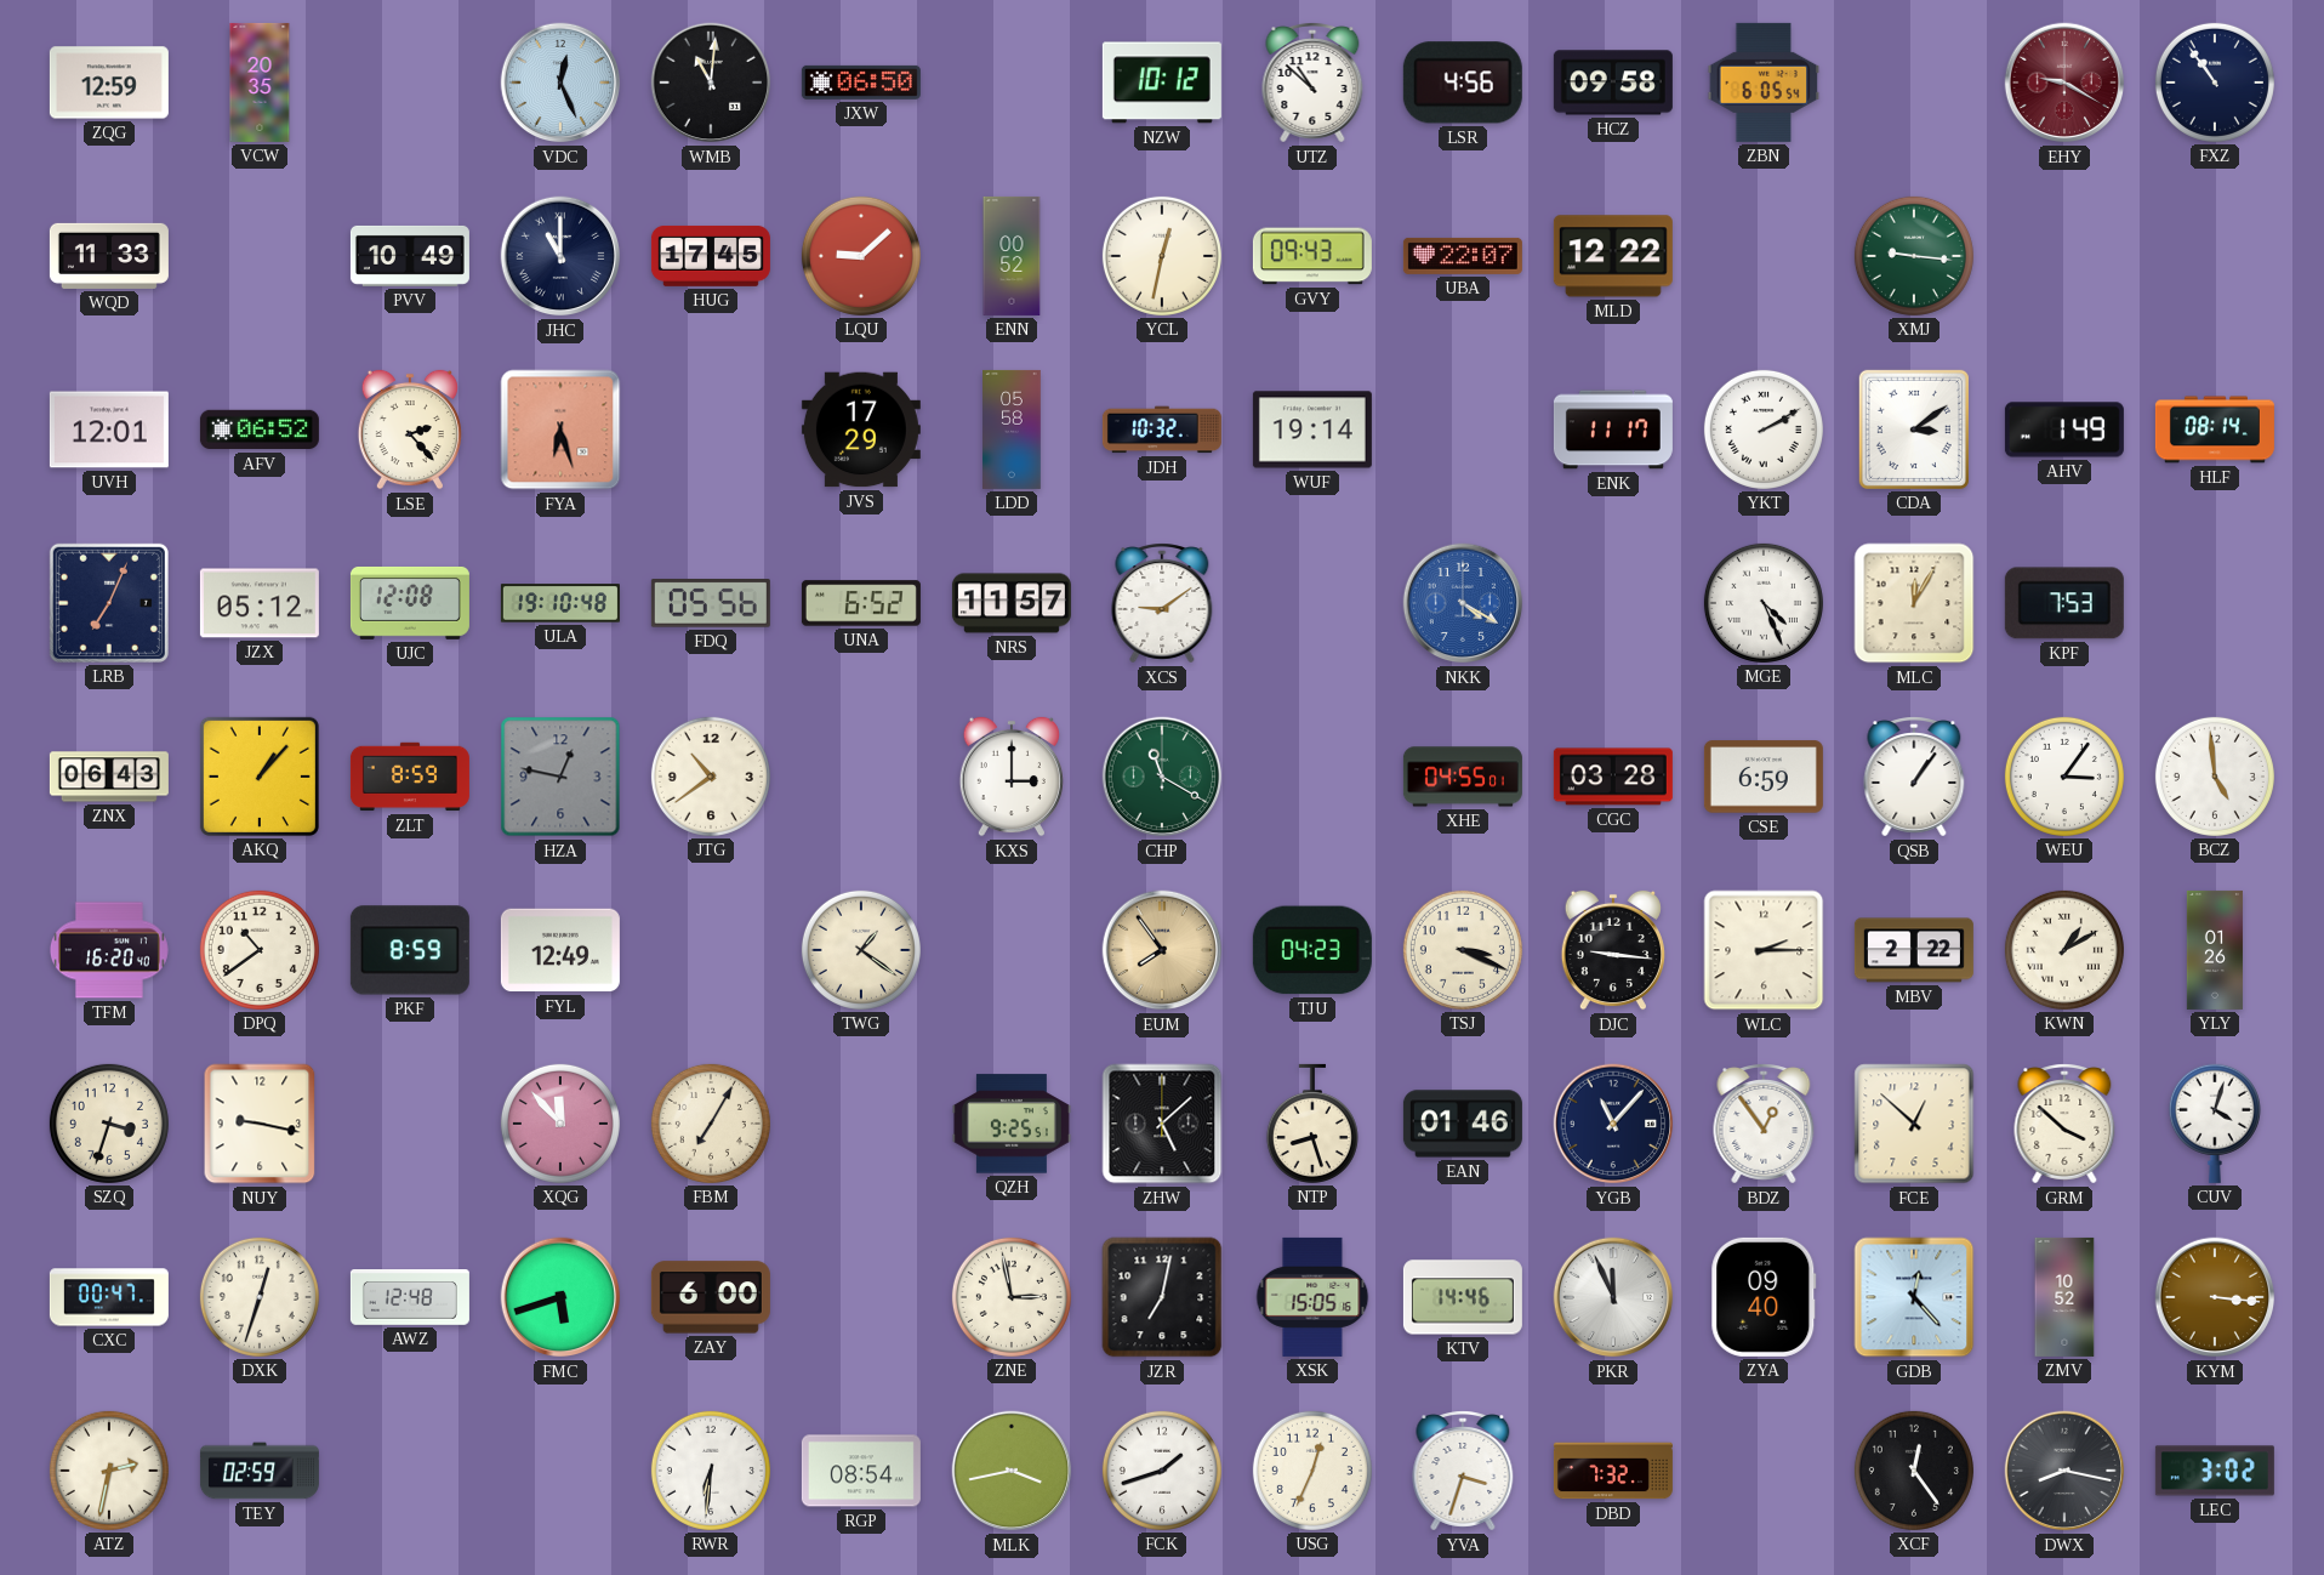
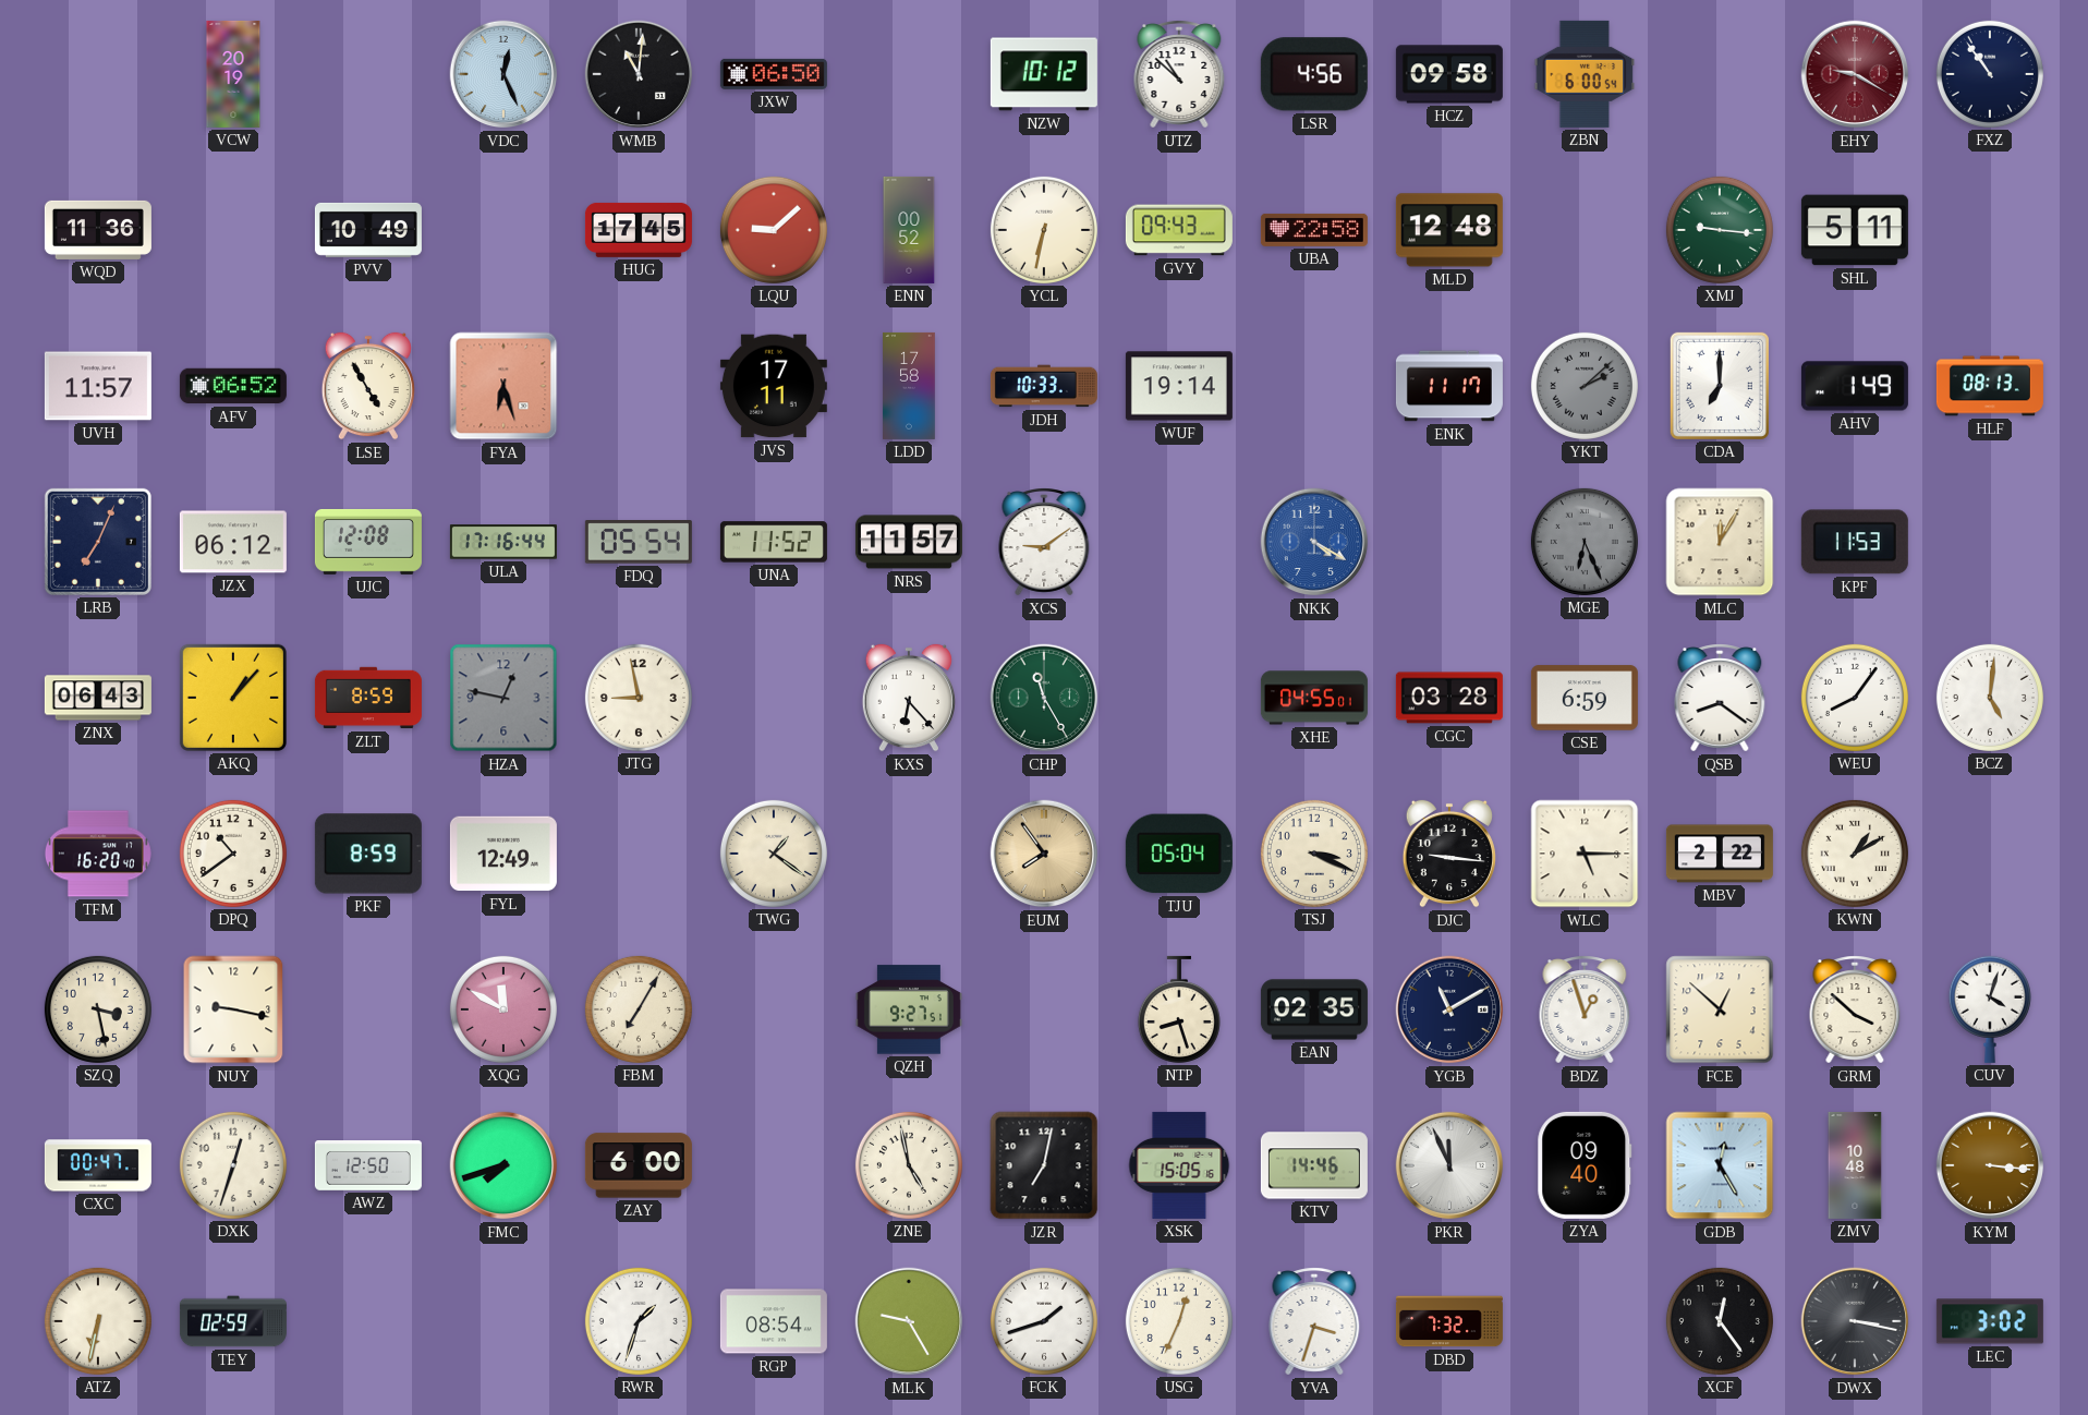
ZQG: 12:59 -> none
VCW: 20:35 -> 20:19
ZBN: 6:05 -> 6:00
WQD: 11:33 -> 11:36
JHC: 11:00 -> none
YCL: 12:32 -> 6:32
UBA: 22:07 -> 22:58
MLD: 12:22 -> 12:48
SHL: none -> 5:11
UVH: 12:01 -> 11:57
LSE: 2:23 -> 4:55
JVS: 17:29 -> 17:11
LDD: 05:58 -> 17:58
JDH: 10:32 -> 10:33
YKT: 2:10 -> 2:08
YKT dial: white -> grey
CDA: 3:09 -> 7:00
HLF: 08:14 -> 08:13
JZX: 05:12 -> 06:12
ULA: 19:10 -> 17:16
FDQ: 05:56 -> 05:54
UNA: 6:52 -> 11:52
MGE: 4:26 -> 6:26
MGE dial: white -> grey
KPF: 7:53 -> 11:53
JTG: 10:39 -> 8:58
KXS: 3:00 -> 6:23
CHP: 11:20 -> 11:25
QSB: 1:06 -> 8:21
WEU: 3:06 -> 8:06
BCZ: 4:59 -> 5:01
TJU: 04:23 -> 05:04
WLC: 2:15 -> 5:15
YLY: 01:26 -> none
SZQ: 3:33 -> 3:28
XQG: 11:53 -> 11:50
QZH: 9:25 -> 9:27
ZHW: 5:08 -> none
EAN: 01:46 -> 02:35
YGB: 11:07 -> 11:10
BDZ: 12:54 -> 12:57
AWZ: 12:48 -> 12:50
FMC: 5:42 -> 7:42
ZNE: 2:58 -> 4:58
GDB: 12:23 -> 12:25
ZMV: 10:52 -> 10:48
ATZ: 2:32 -> 6:32
RWR: 6:31 -> 1:33
MLK: 3:43 -> 9:25
DWX: 8:17 -> 3:17
